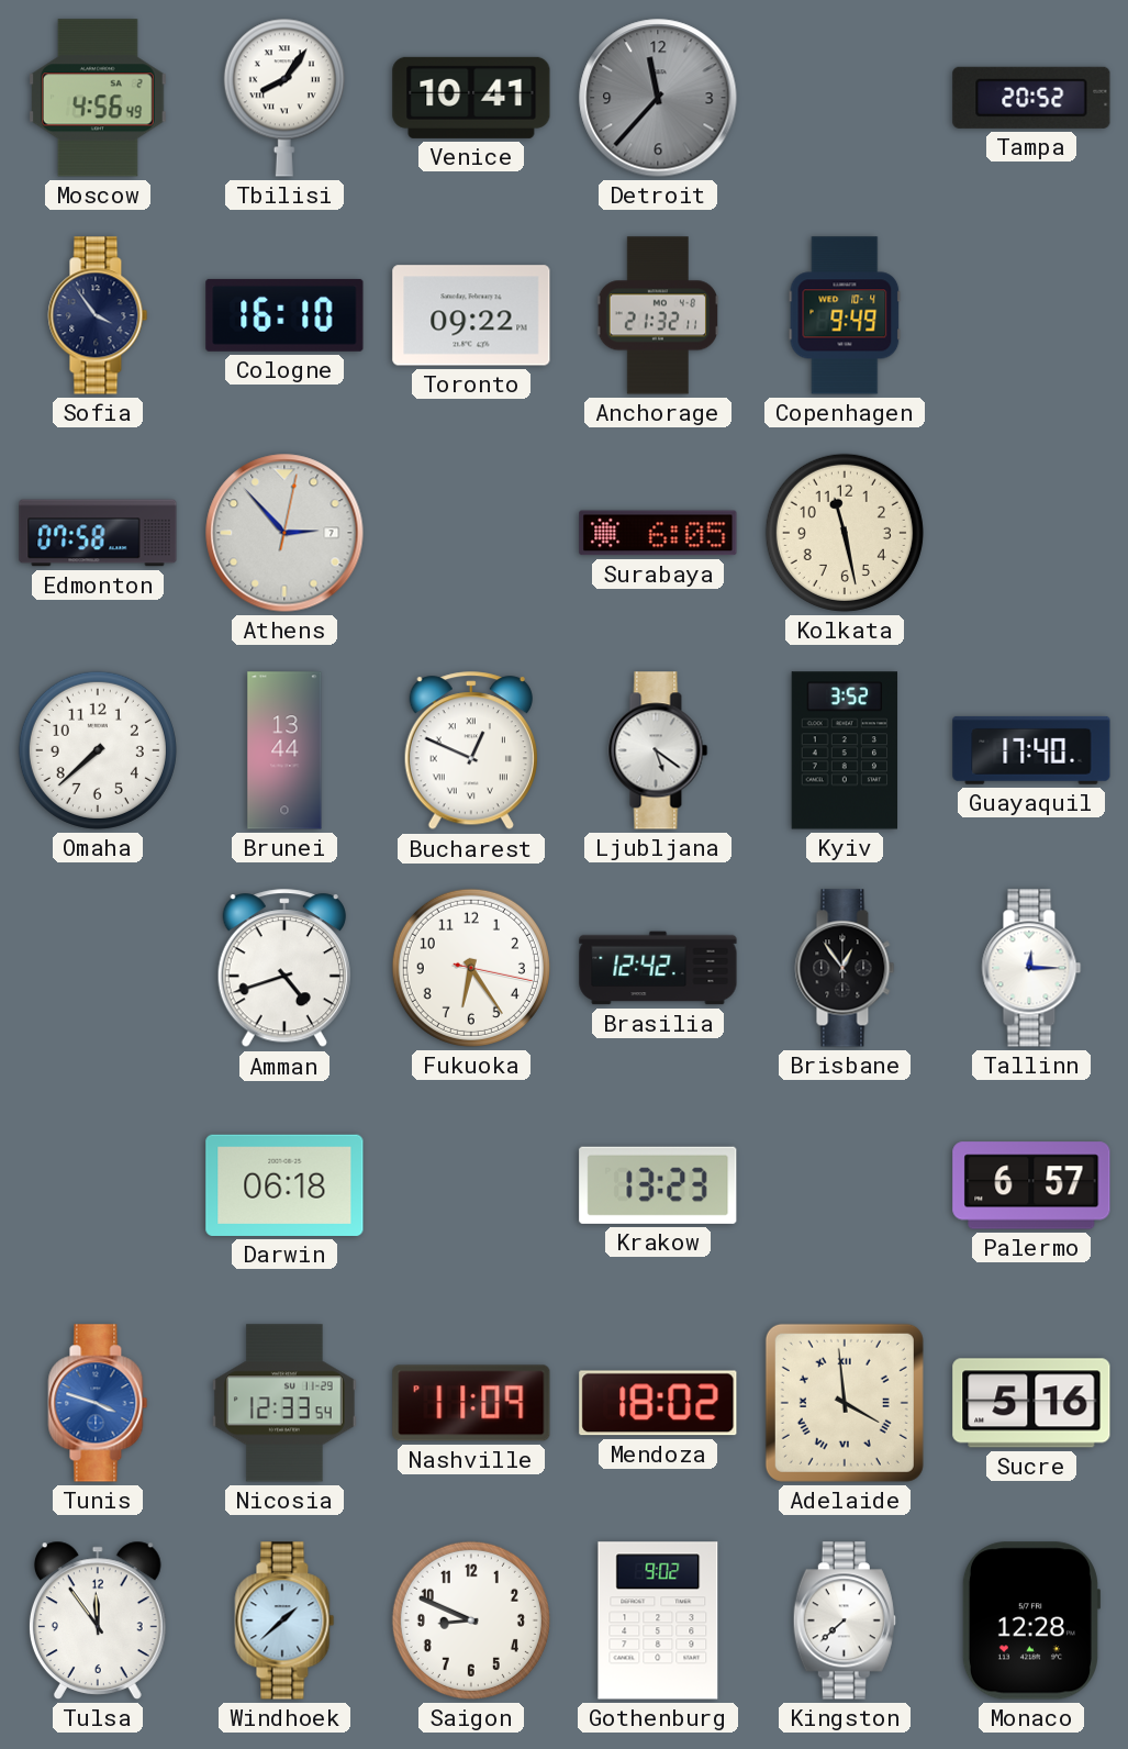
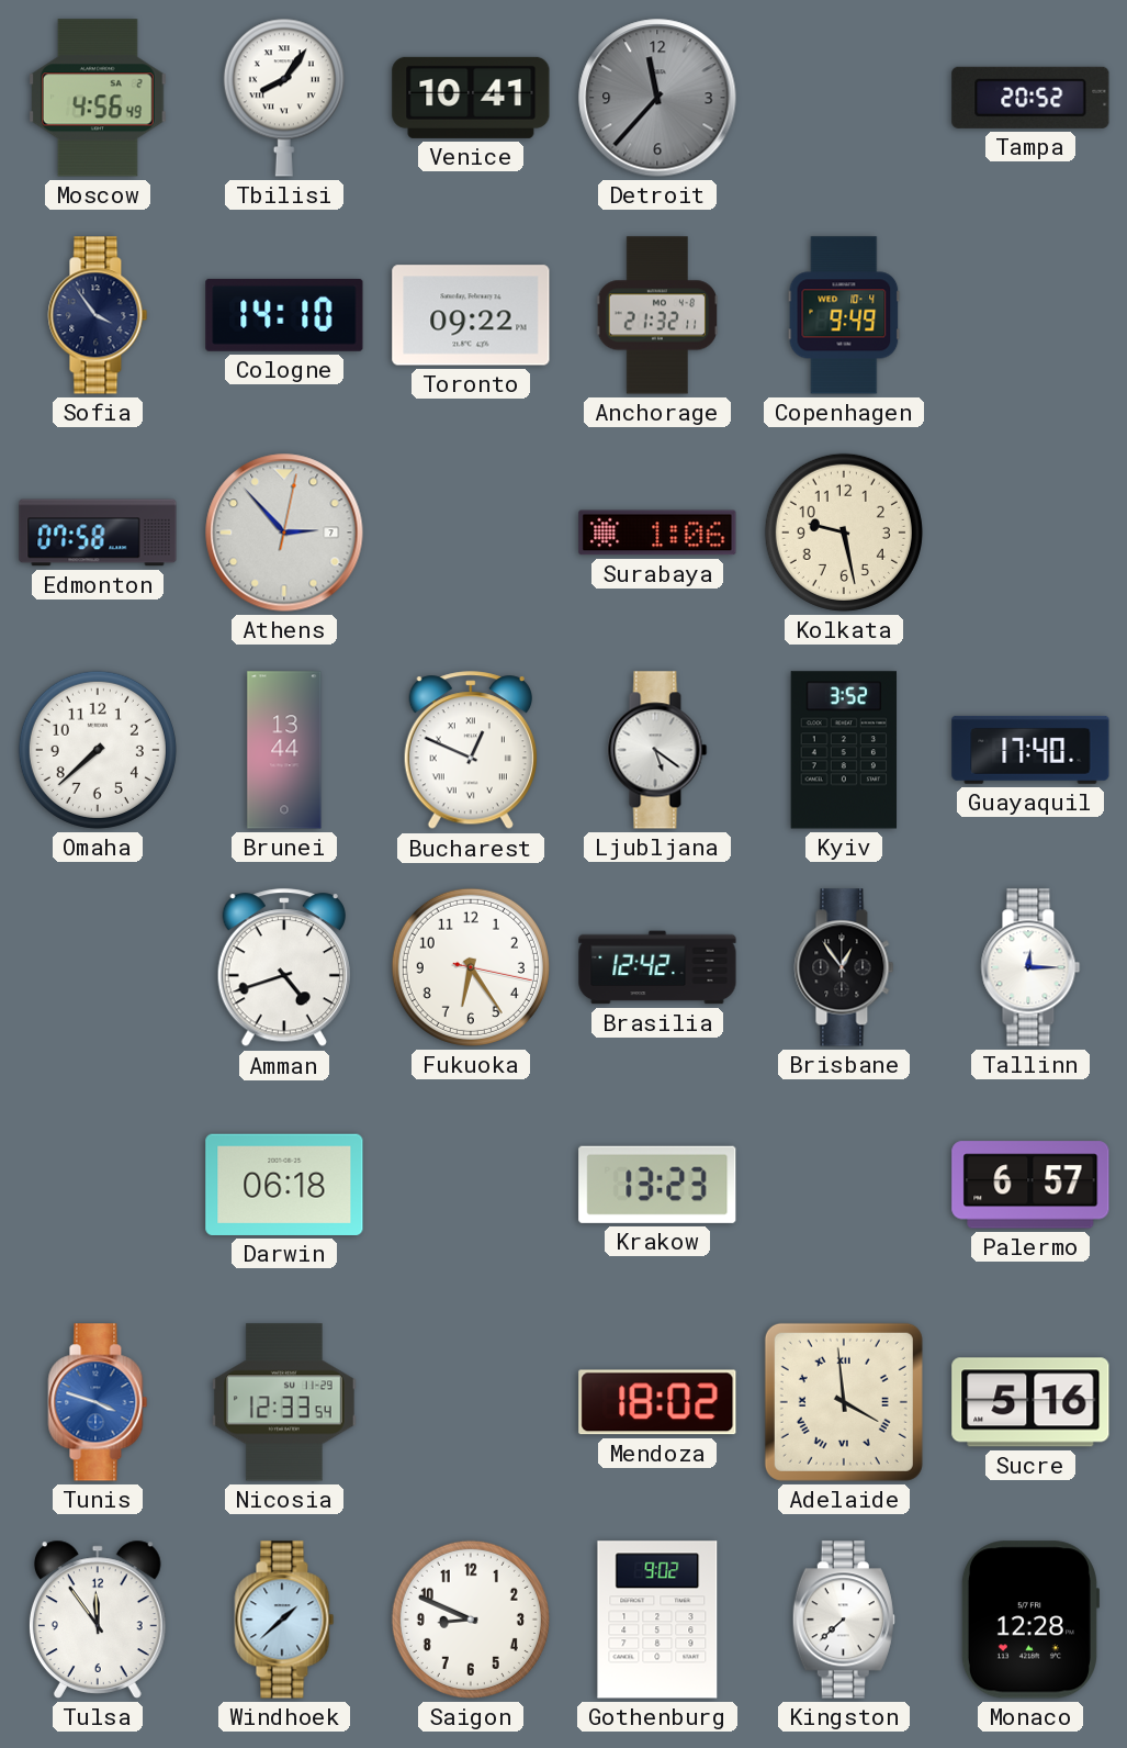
Cologne: 16:10 -> 14:10
Surabaya: 6:05 -> 1:06
Kolkata: 11:28 -> 9:28
Nashville: 11:09 -> none
